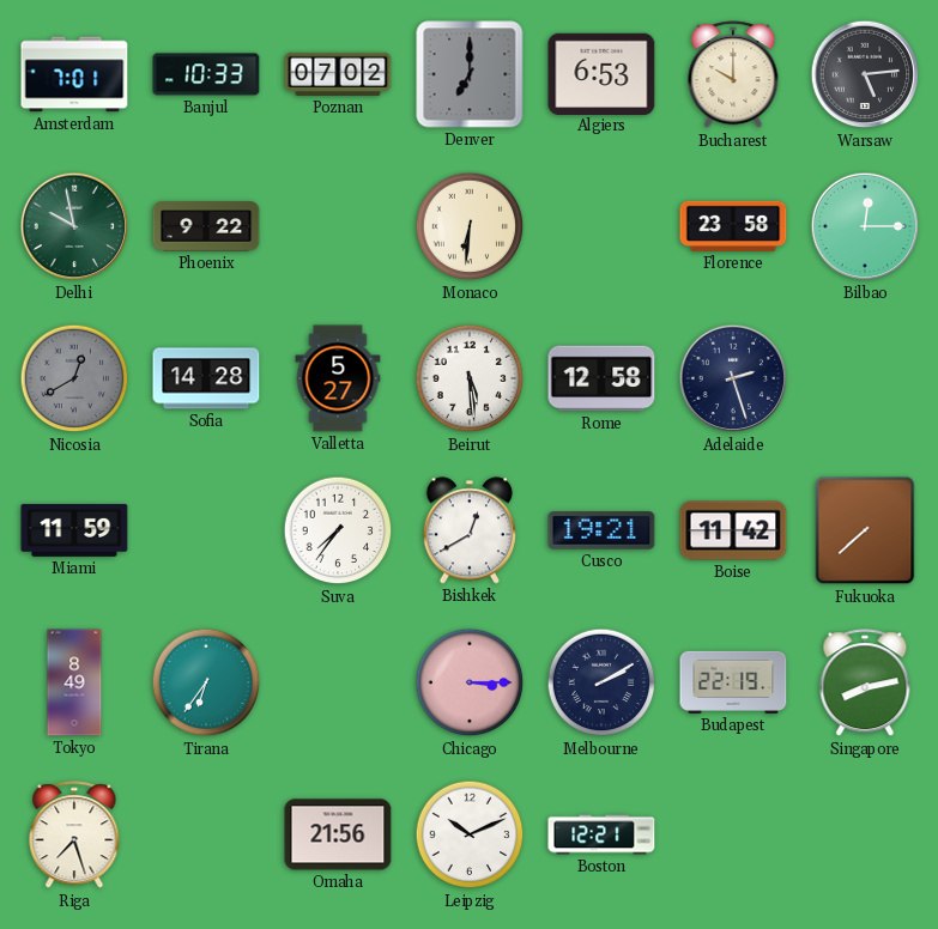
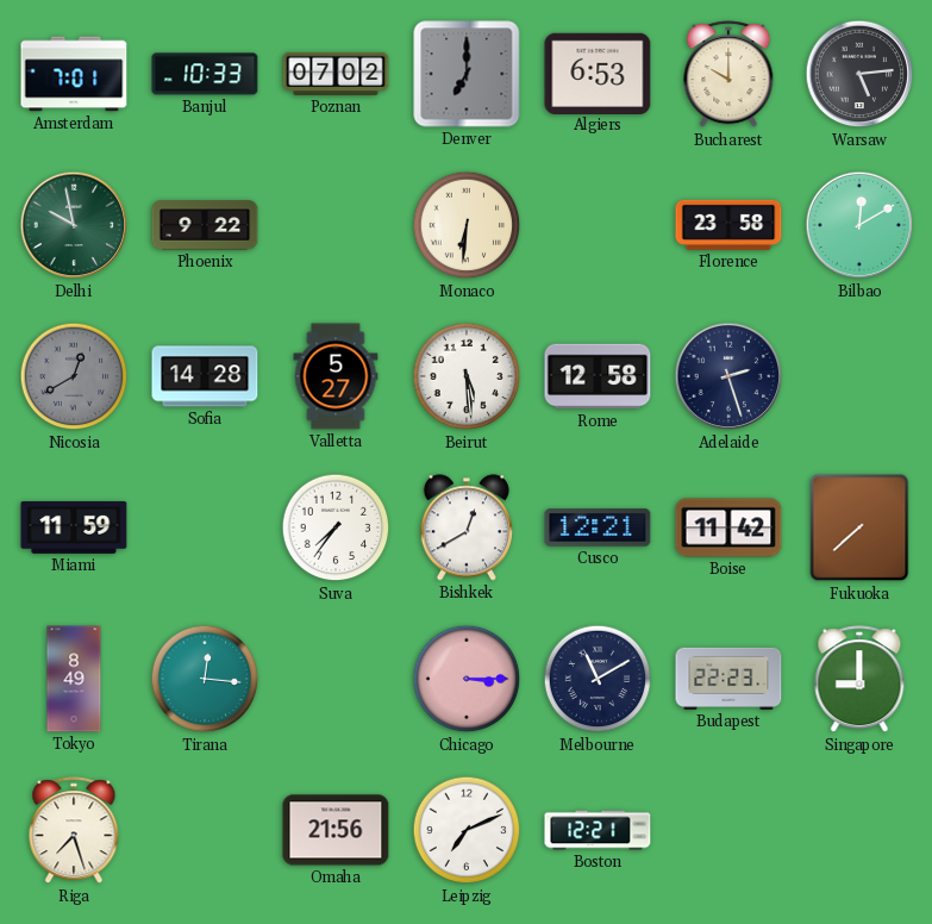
Bilbao: 12:15 -> 12:10
Cusco: 19:21 -> 12:21
Tirana: 6:36 -> 12:16
Melbourne: 2:10 -> 11:10
Budapest: 22:19 -> 22:23
Singapore: 8:13 -> 9:00
Leipzig: 10:11 -> 7:11
